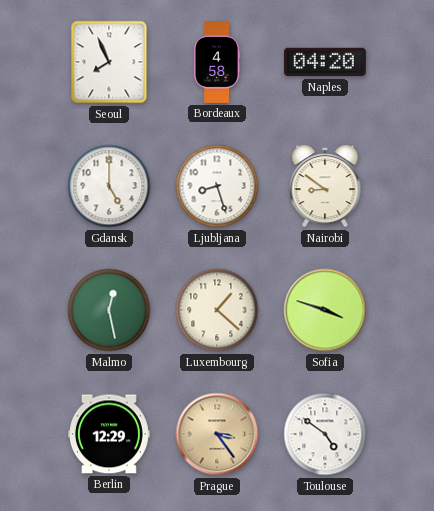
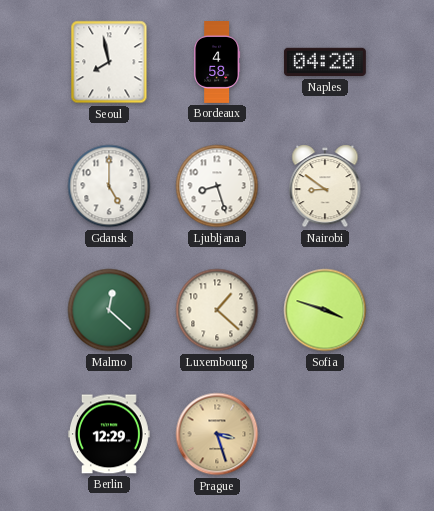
Seoul: 7:56 -> 7:58
Malmo: 12:28 -> 12:22
Prague: 3:24 -> 3:27
Toulouse: 4:51 -> none
